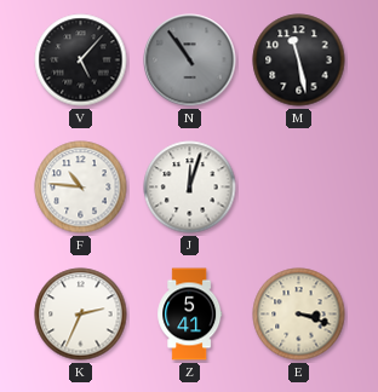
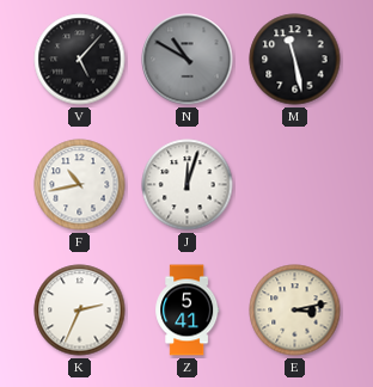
N: 10:54 -> 10:50
F: 10:46 -> 10:43
E: 3:18 -> 3:13
